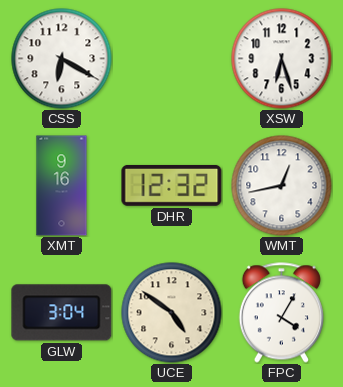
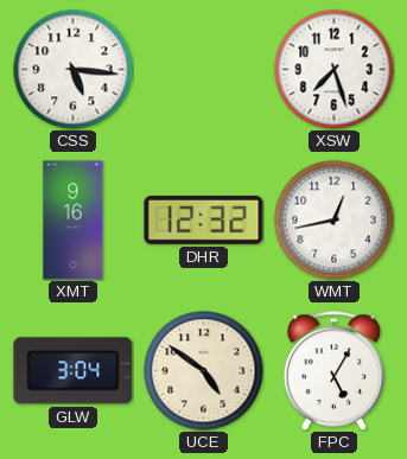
CSS: 6:20 -> 5:16
XSW: 6:27 -> 7:27
FPC: 4:05 -> 5:05
